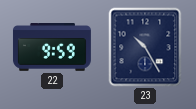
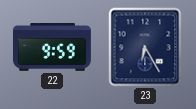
23: 10:25 -> 6:25
